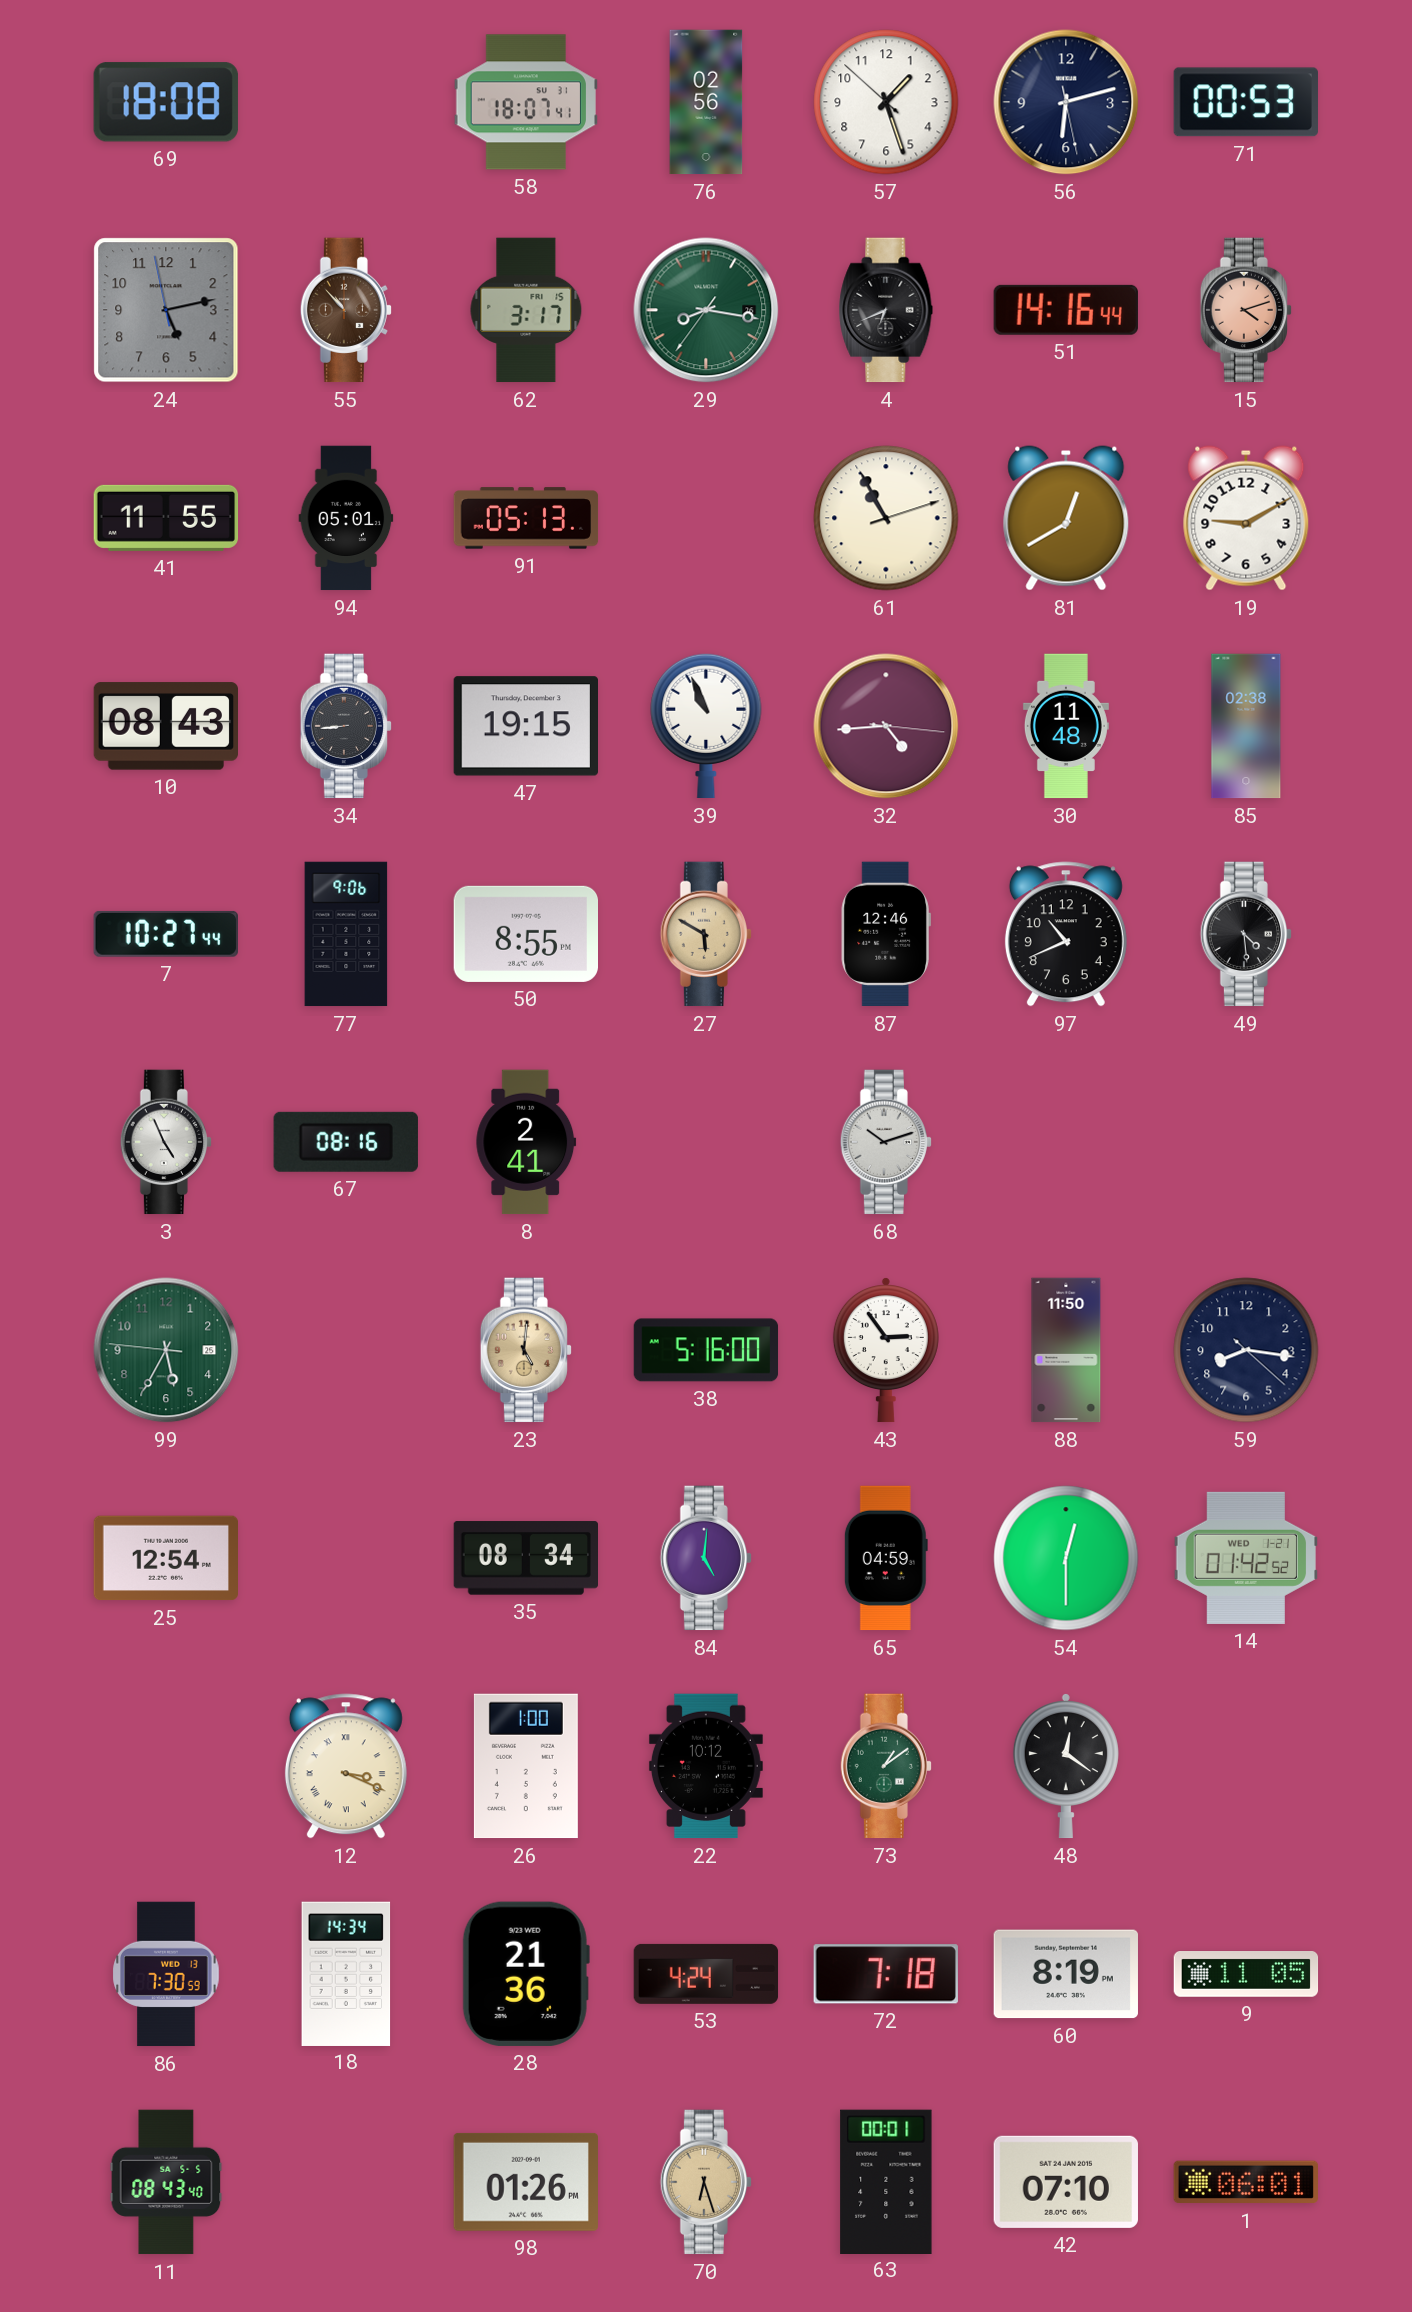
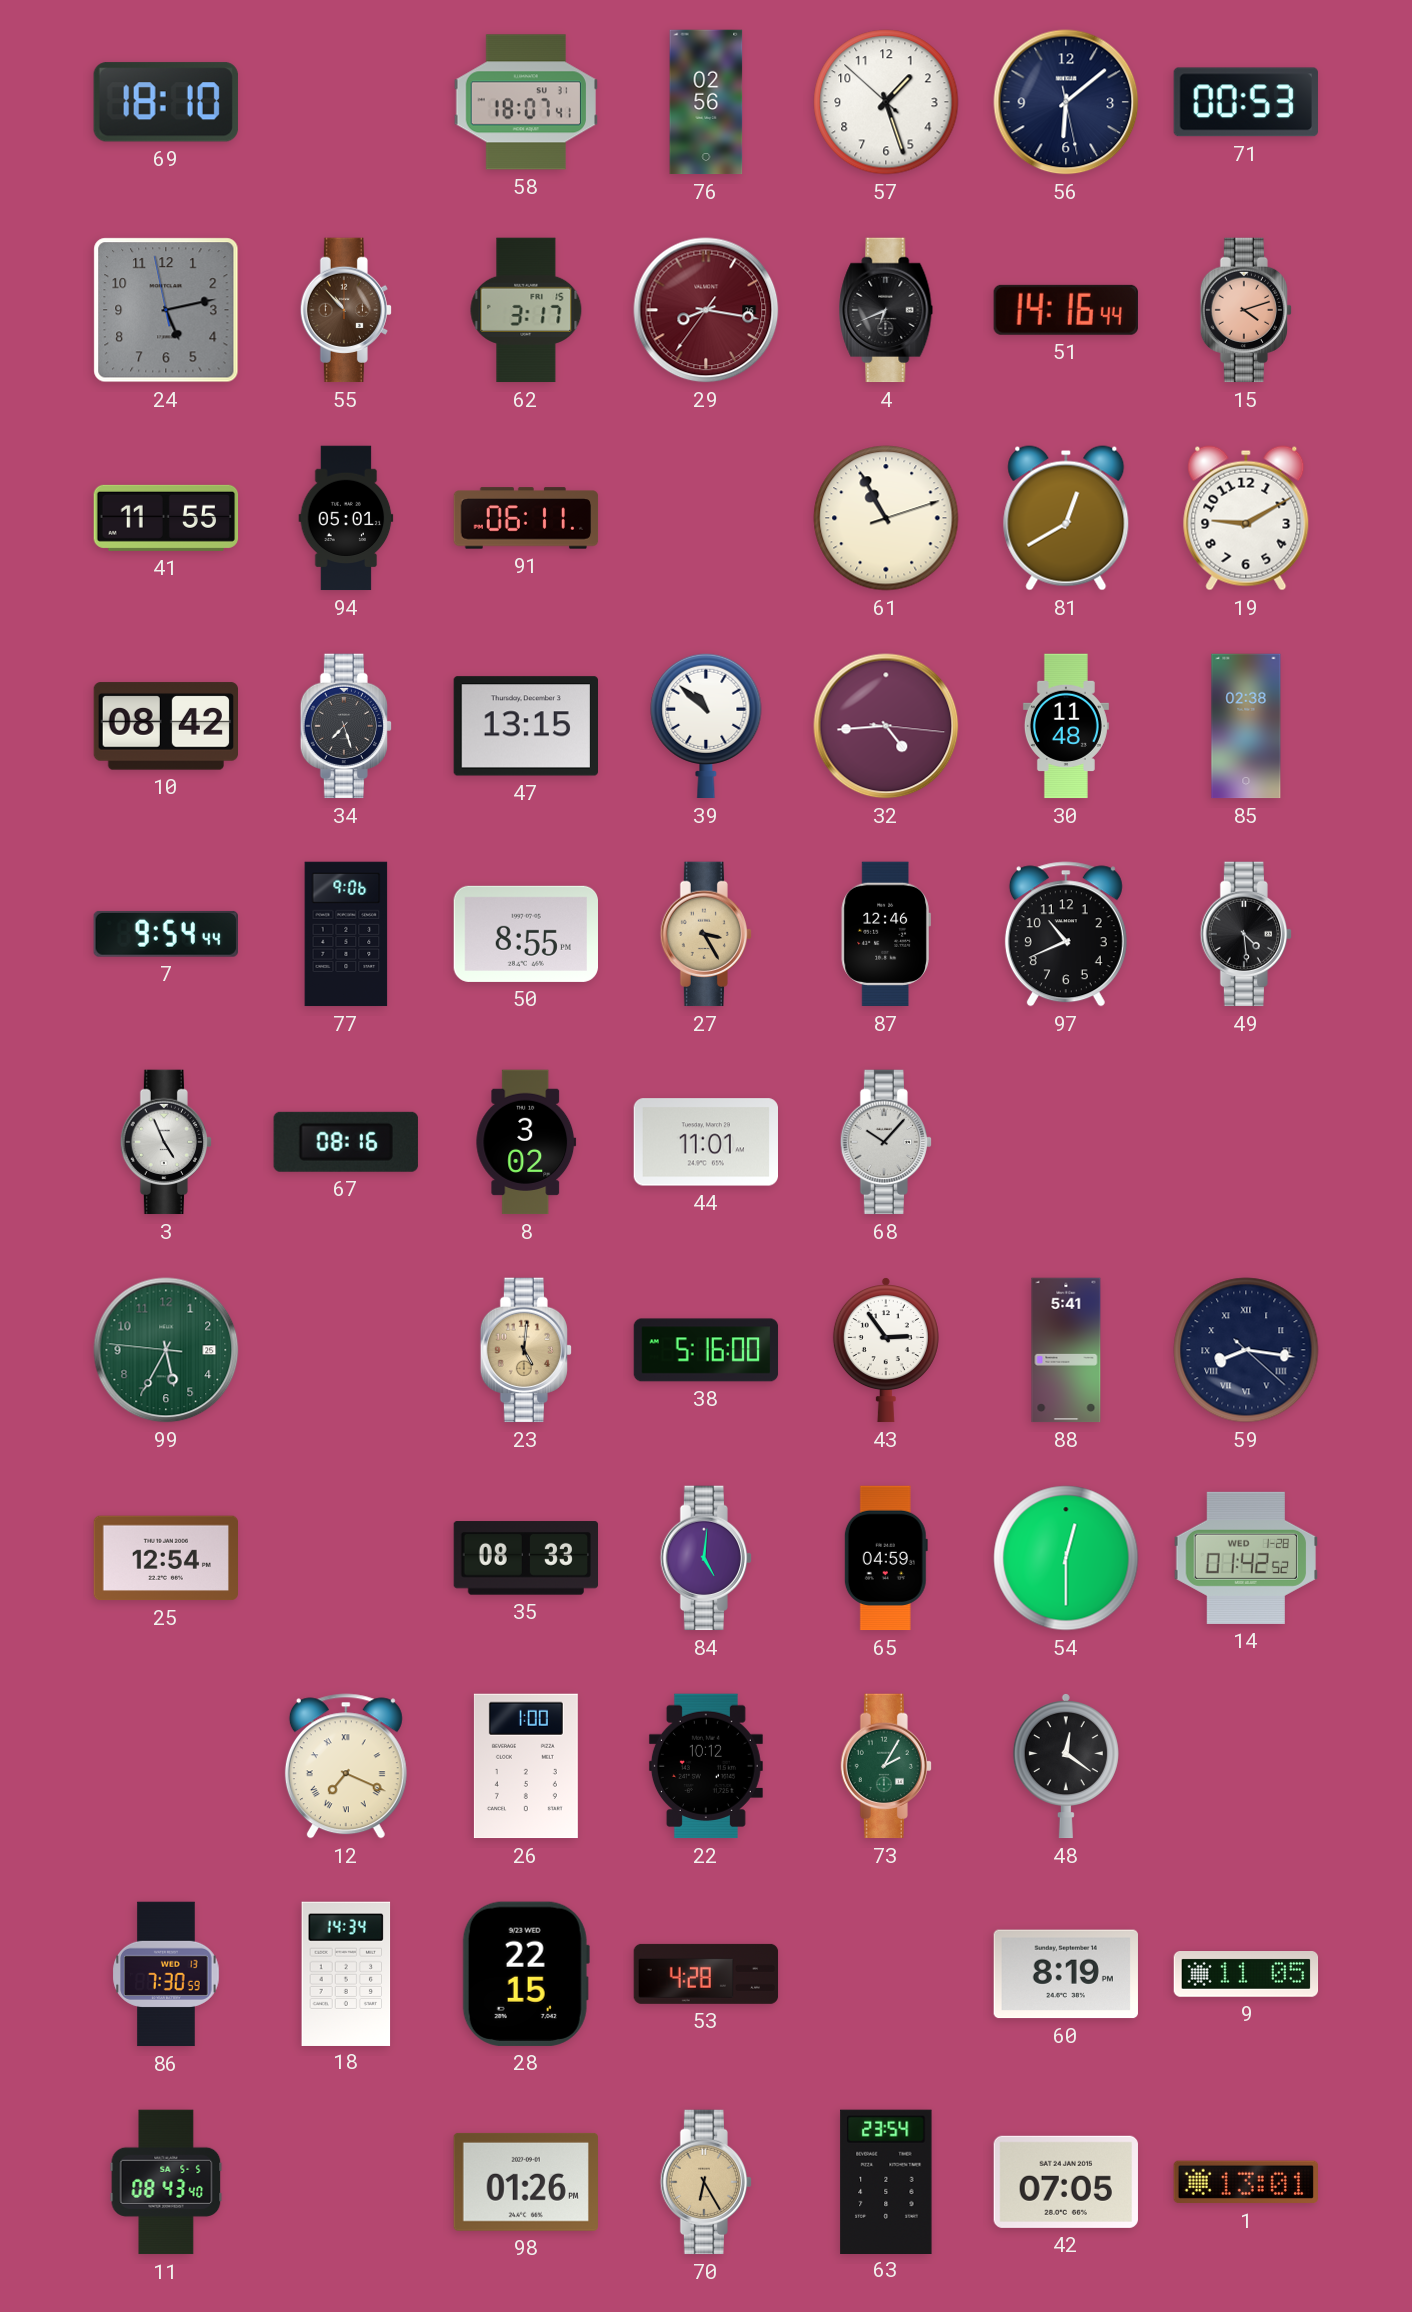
69: 18:08 -> 18:10
56: 6:12 -> 6:08
29 dial: green -> burgundy
91: 05:13 -> 06:11
10: 08:43 -> 08:42
34: 8:44 -> 7:27
47: 19:15 -> 13:15
39: 10:56 -> 10:52
7: 10:27 -> 9:54
27: 5:50 -> 3:25
8: 2:41 -> 3:02
44: none -> 11:01
68: 10:12 -> 10:07
88: 11:50 -> 5:41
59 numerals: Arabic -> Roman
35: 08:34 -> 08:33
14 date: WED 1-21 -> WED 1-28
12: 3:19 -> 7:19
73: 1:09 -> 2:05
28: 21:36 -> 22:15
53: 4:24 -> 4:28
72: 7:18 -> none
70: 6:27 -> 6:25
63: 00:01 -> 23:54
42: 07:10 -> 07:05
1: 06:01 -> 13:01
